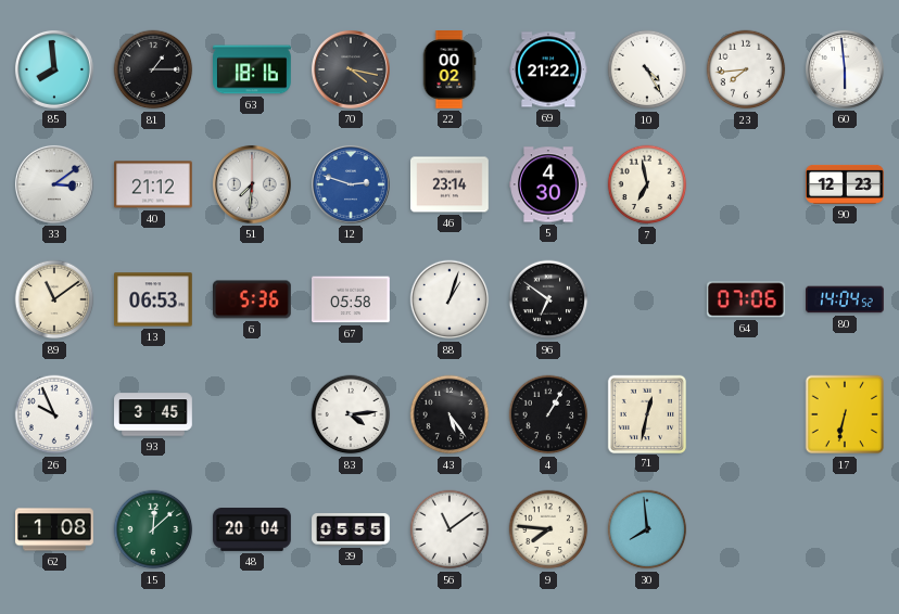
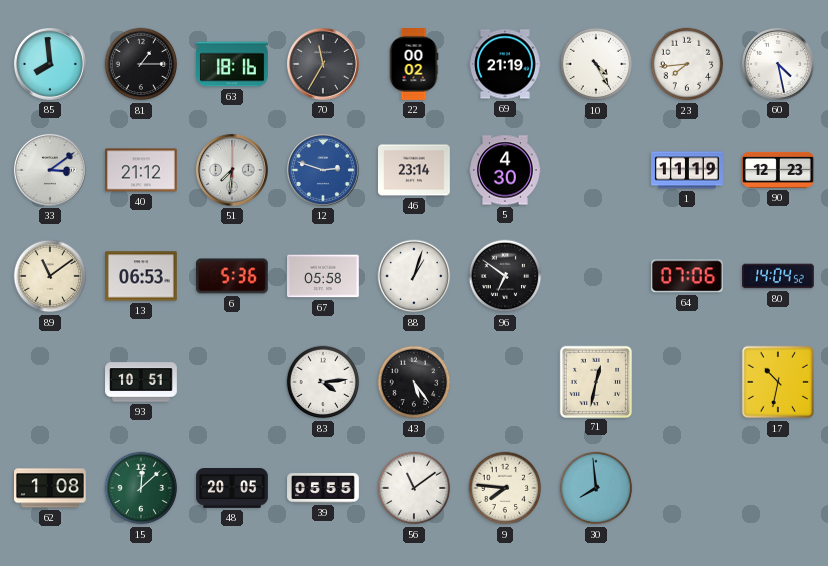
70: 4:17 -> 11:35
69: 21:22 -> 21:19
60: 5:59 -> 4:28
7: 6:58 -> none
1: none -> 11:19
26: 9:56 -> none
93: 3:45 -> 10:51
4: 1:05 -> none
17: 6:32 -> 10:32
48: 20:04 -> 20:05
